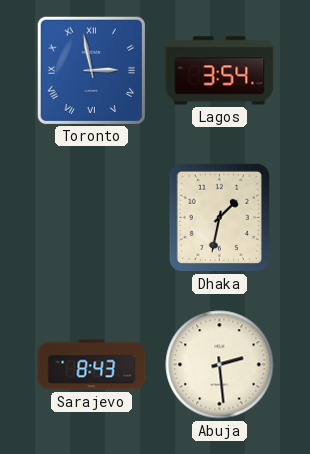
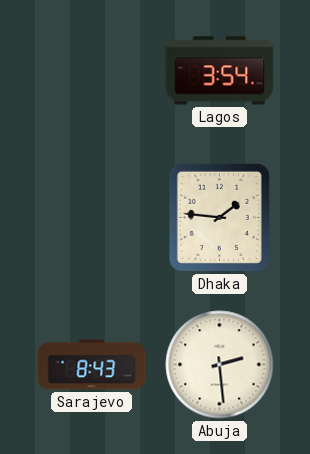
Toronto: 2:58 -> none
Dhaka: 1:32 -> 1:46
